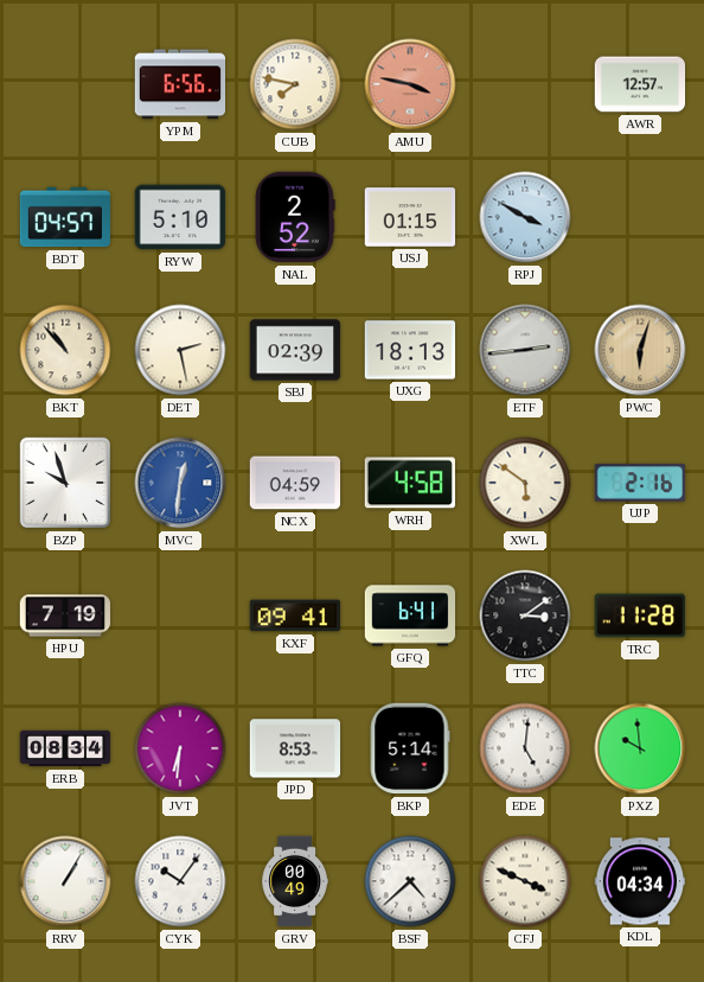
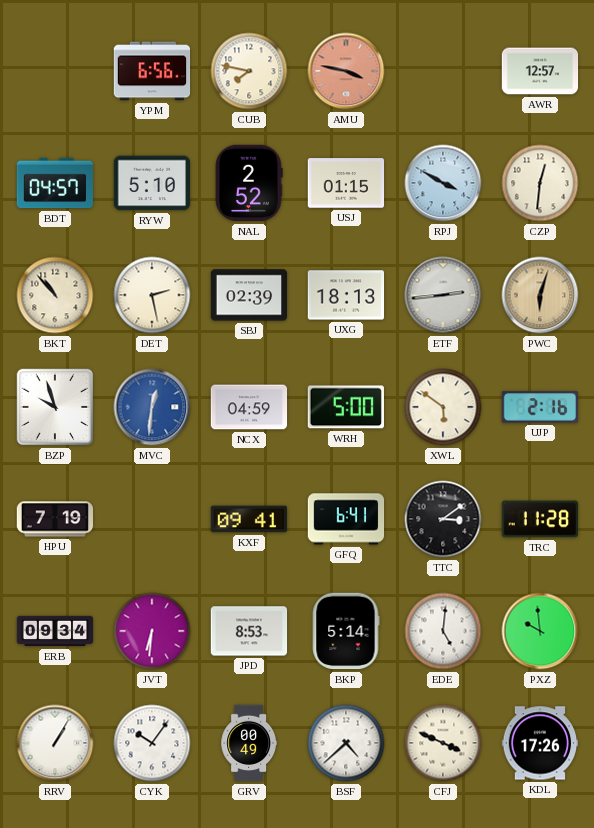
CZP: none -> 12:31
WRH: 4:58 -> 5:00
ERB: 08:34 -> 09:34
KDL: 04:34 -> 17:26
